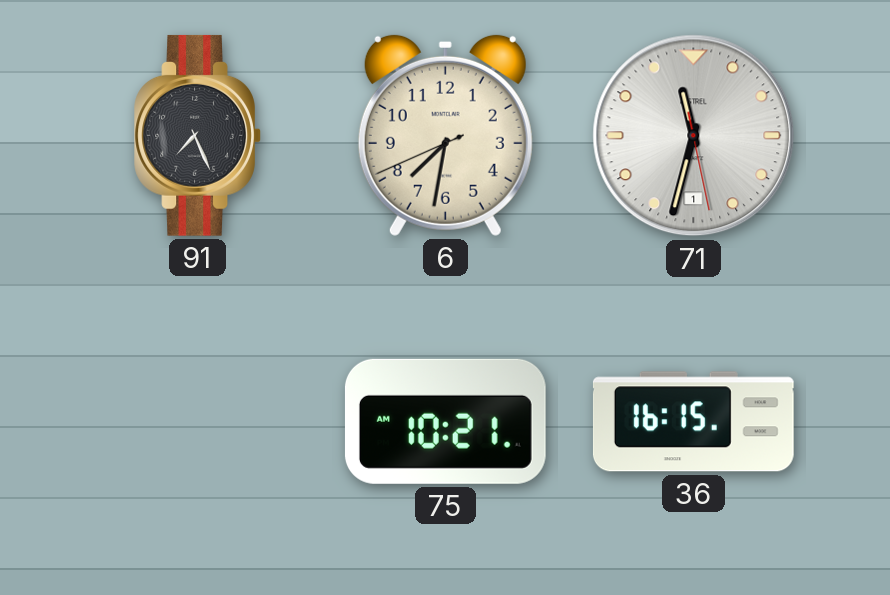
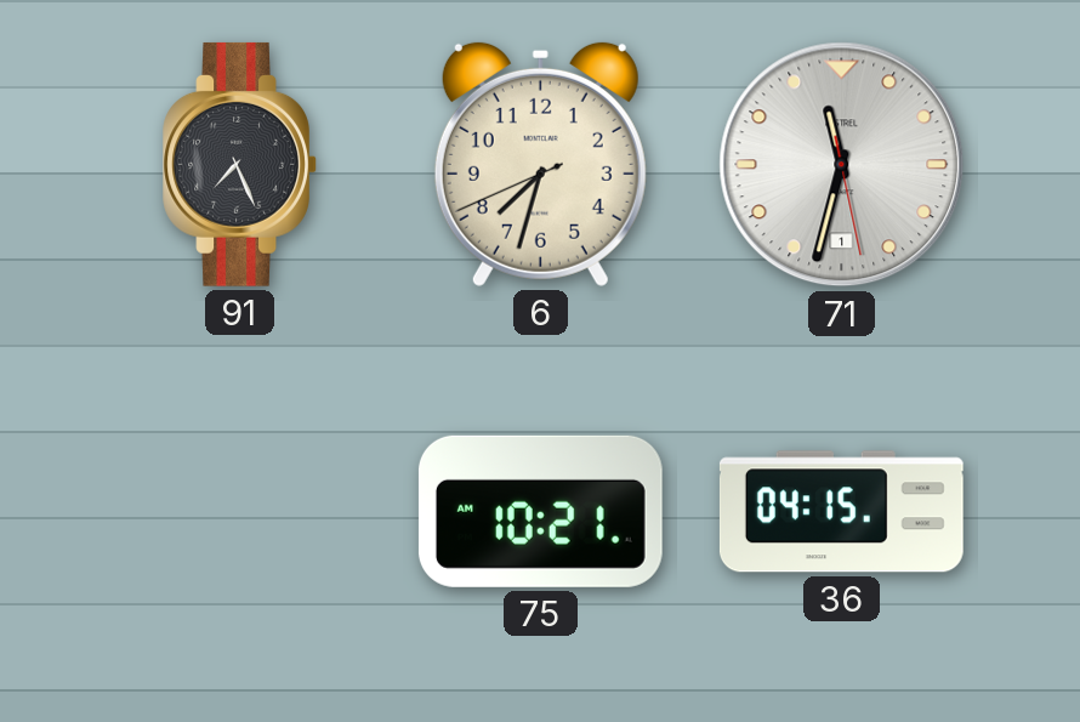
6: 7:31 -> 7:32
36: 16:15 -> 04:15
